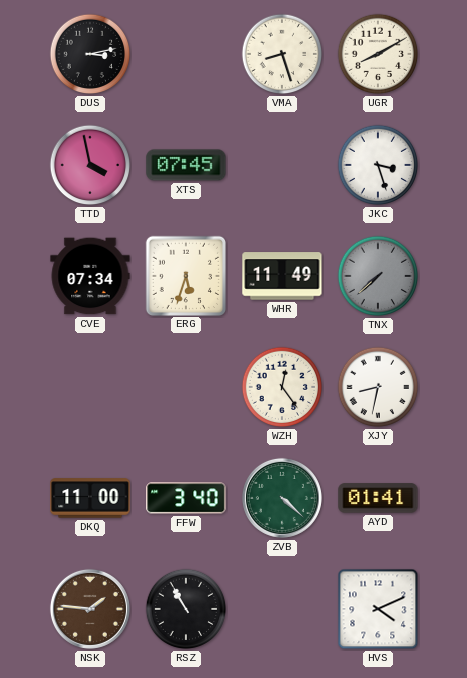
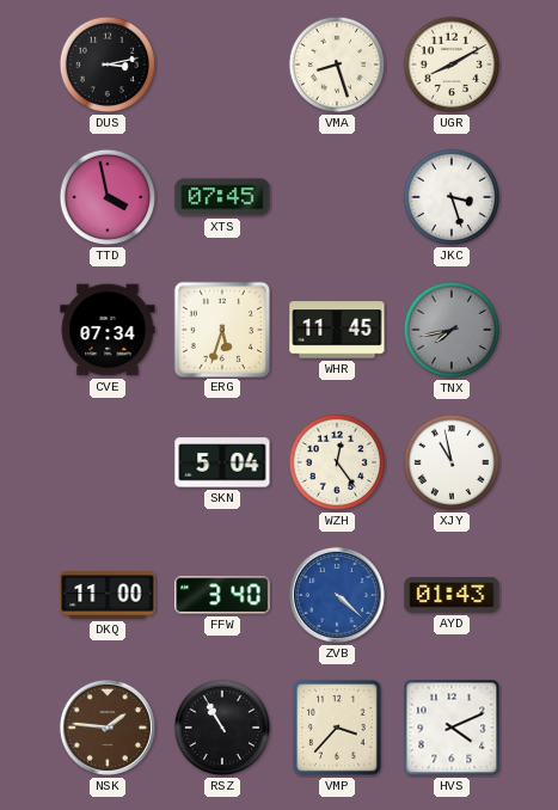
WHR: 11:49 -> 11:45
TNX: 7:38 -> 7:43
SKN: none -> 5:04
XJY: 8:32 -> 10:58
ZVB dial: green -> blue
AYD: 01:41 -> 01:43
VMP: none -> 3:37
